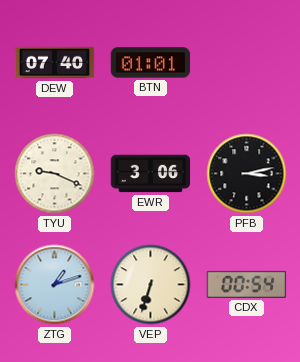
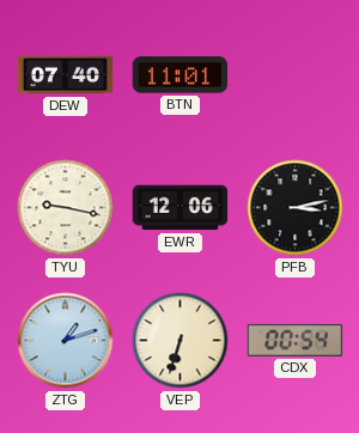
BTN: 01:01 -> 11:01
TYU: 9:19 -> 9:17
EWR: 3:06 -> 12:06
